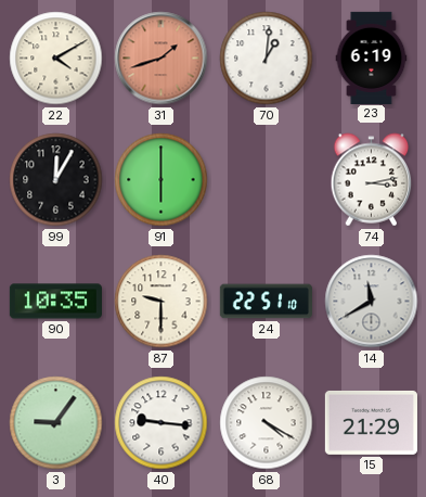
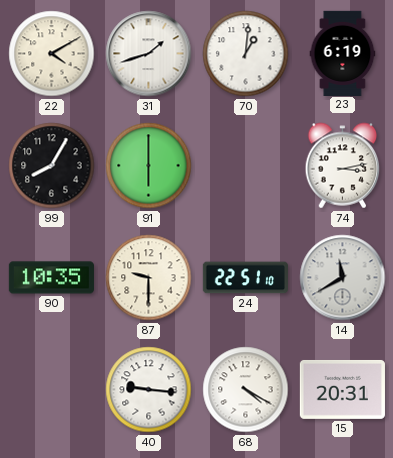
31 dial: salmon -> white
99: 12:05 -> 8:05
3: 9:06 -> none
15: 21:29 -> 20:31
